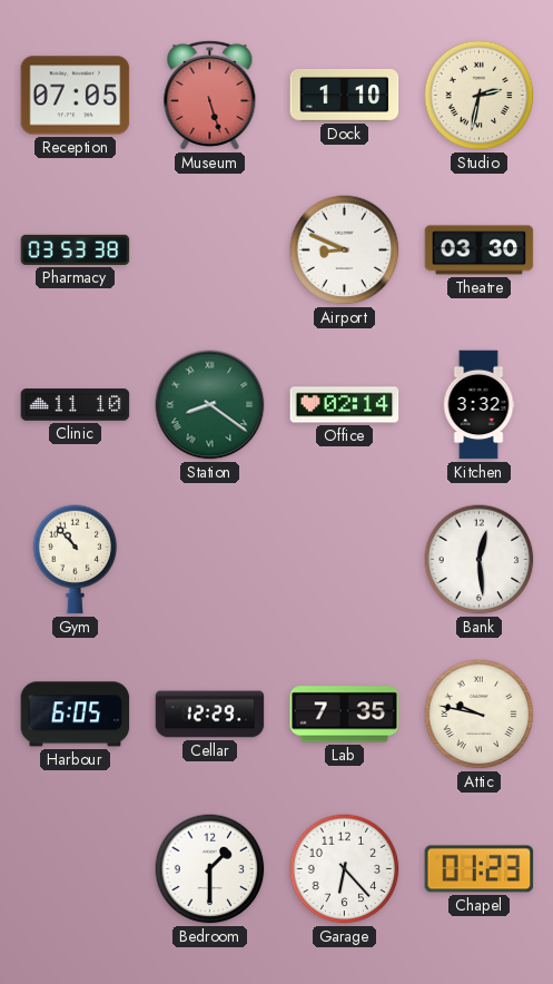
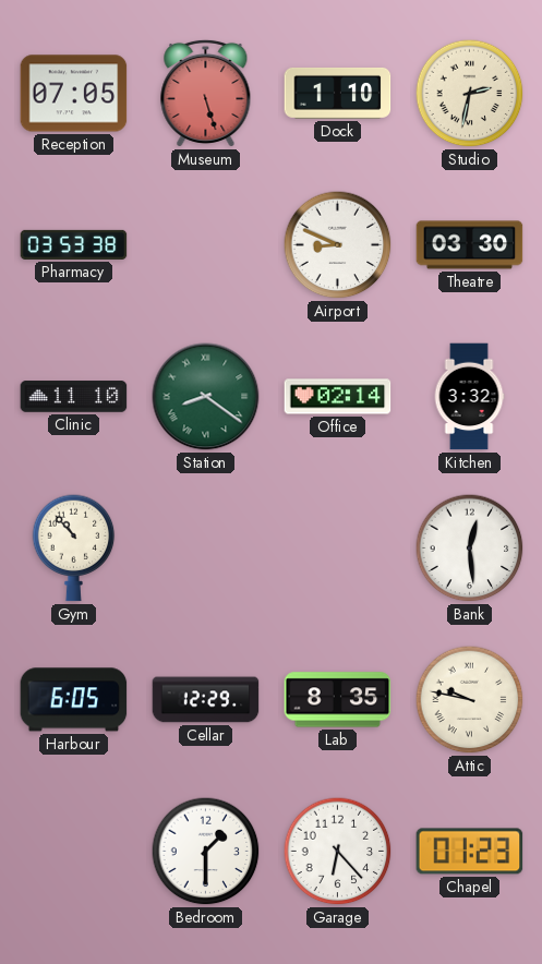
Lab: 7:35 -> 8:35
